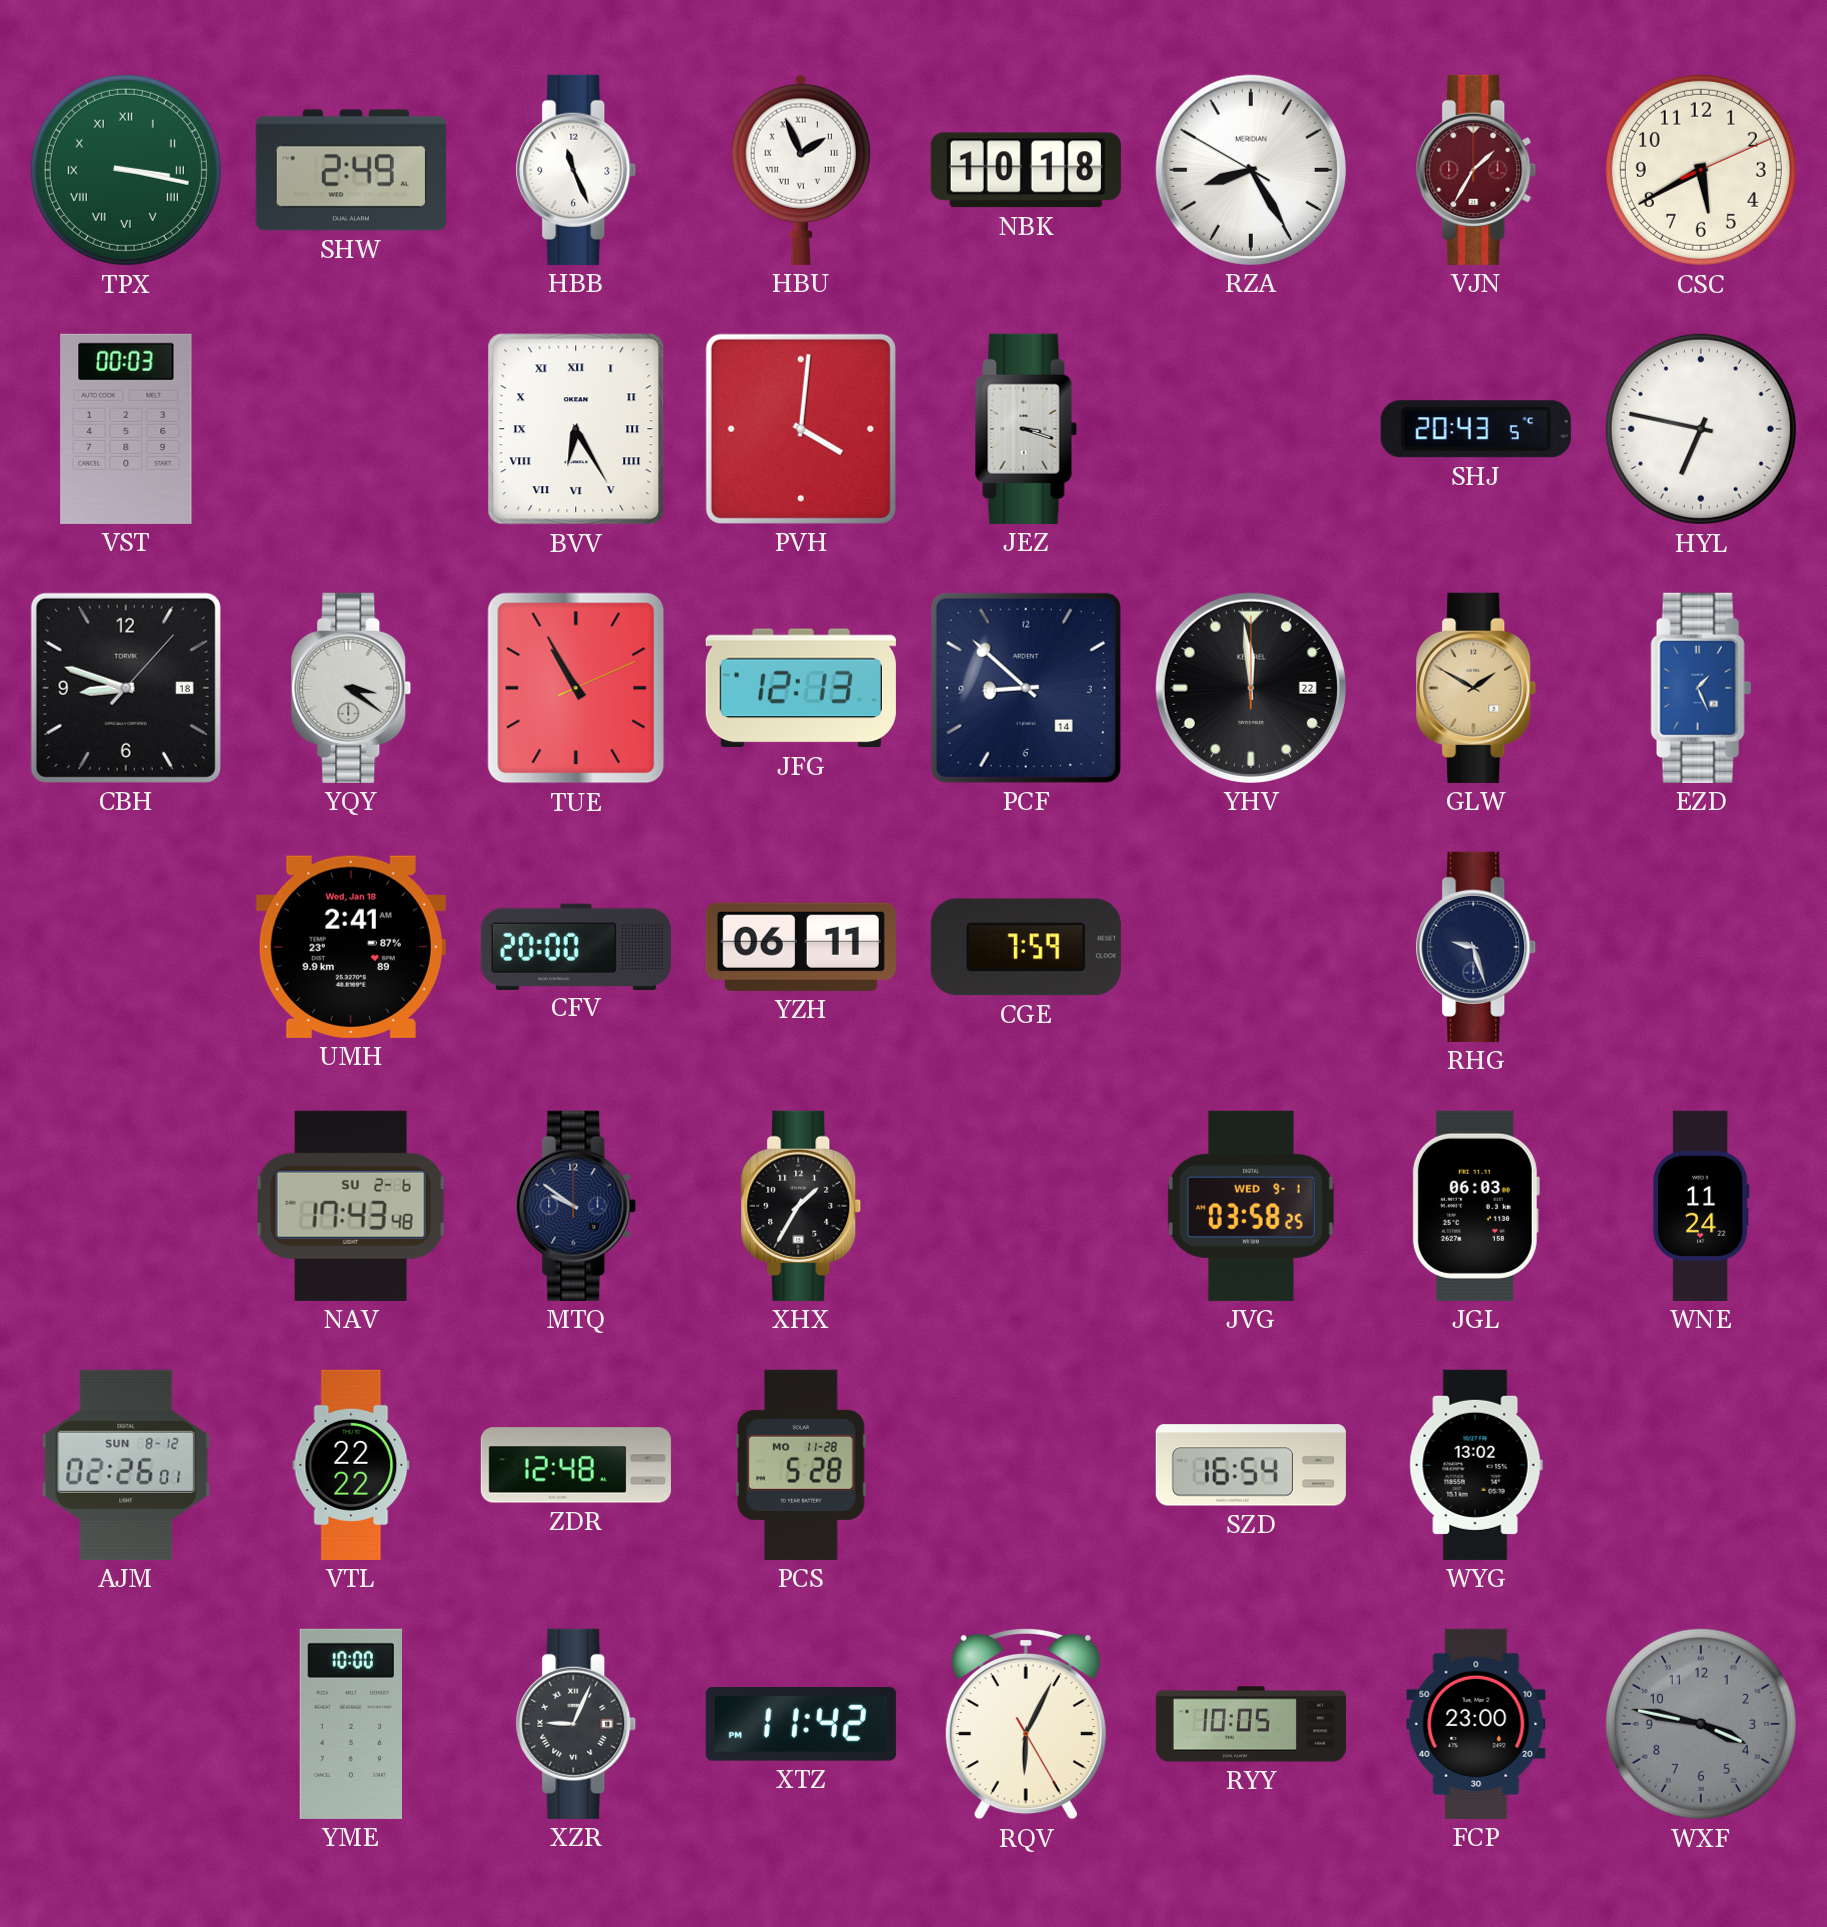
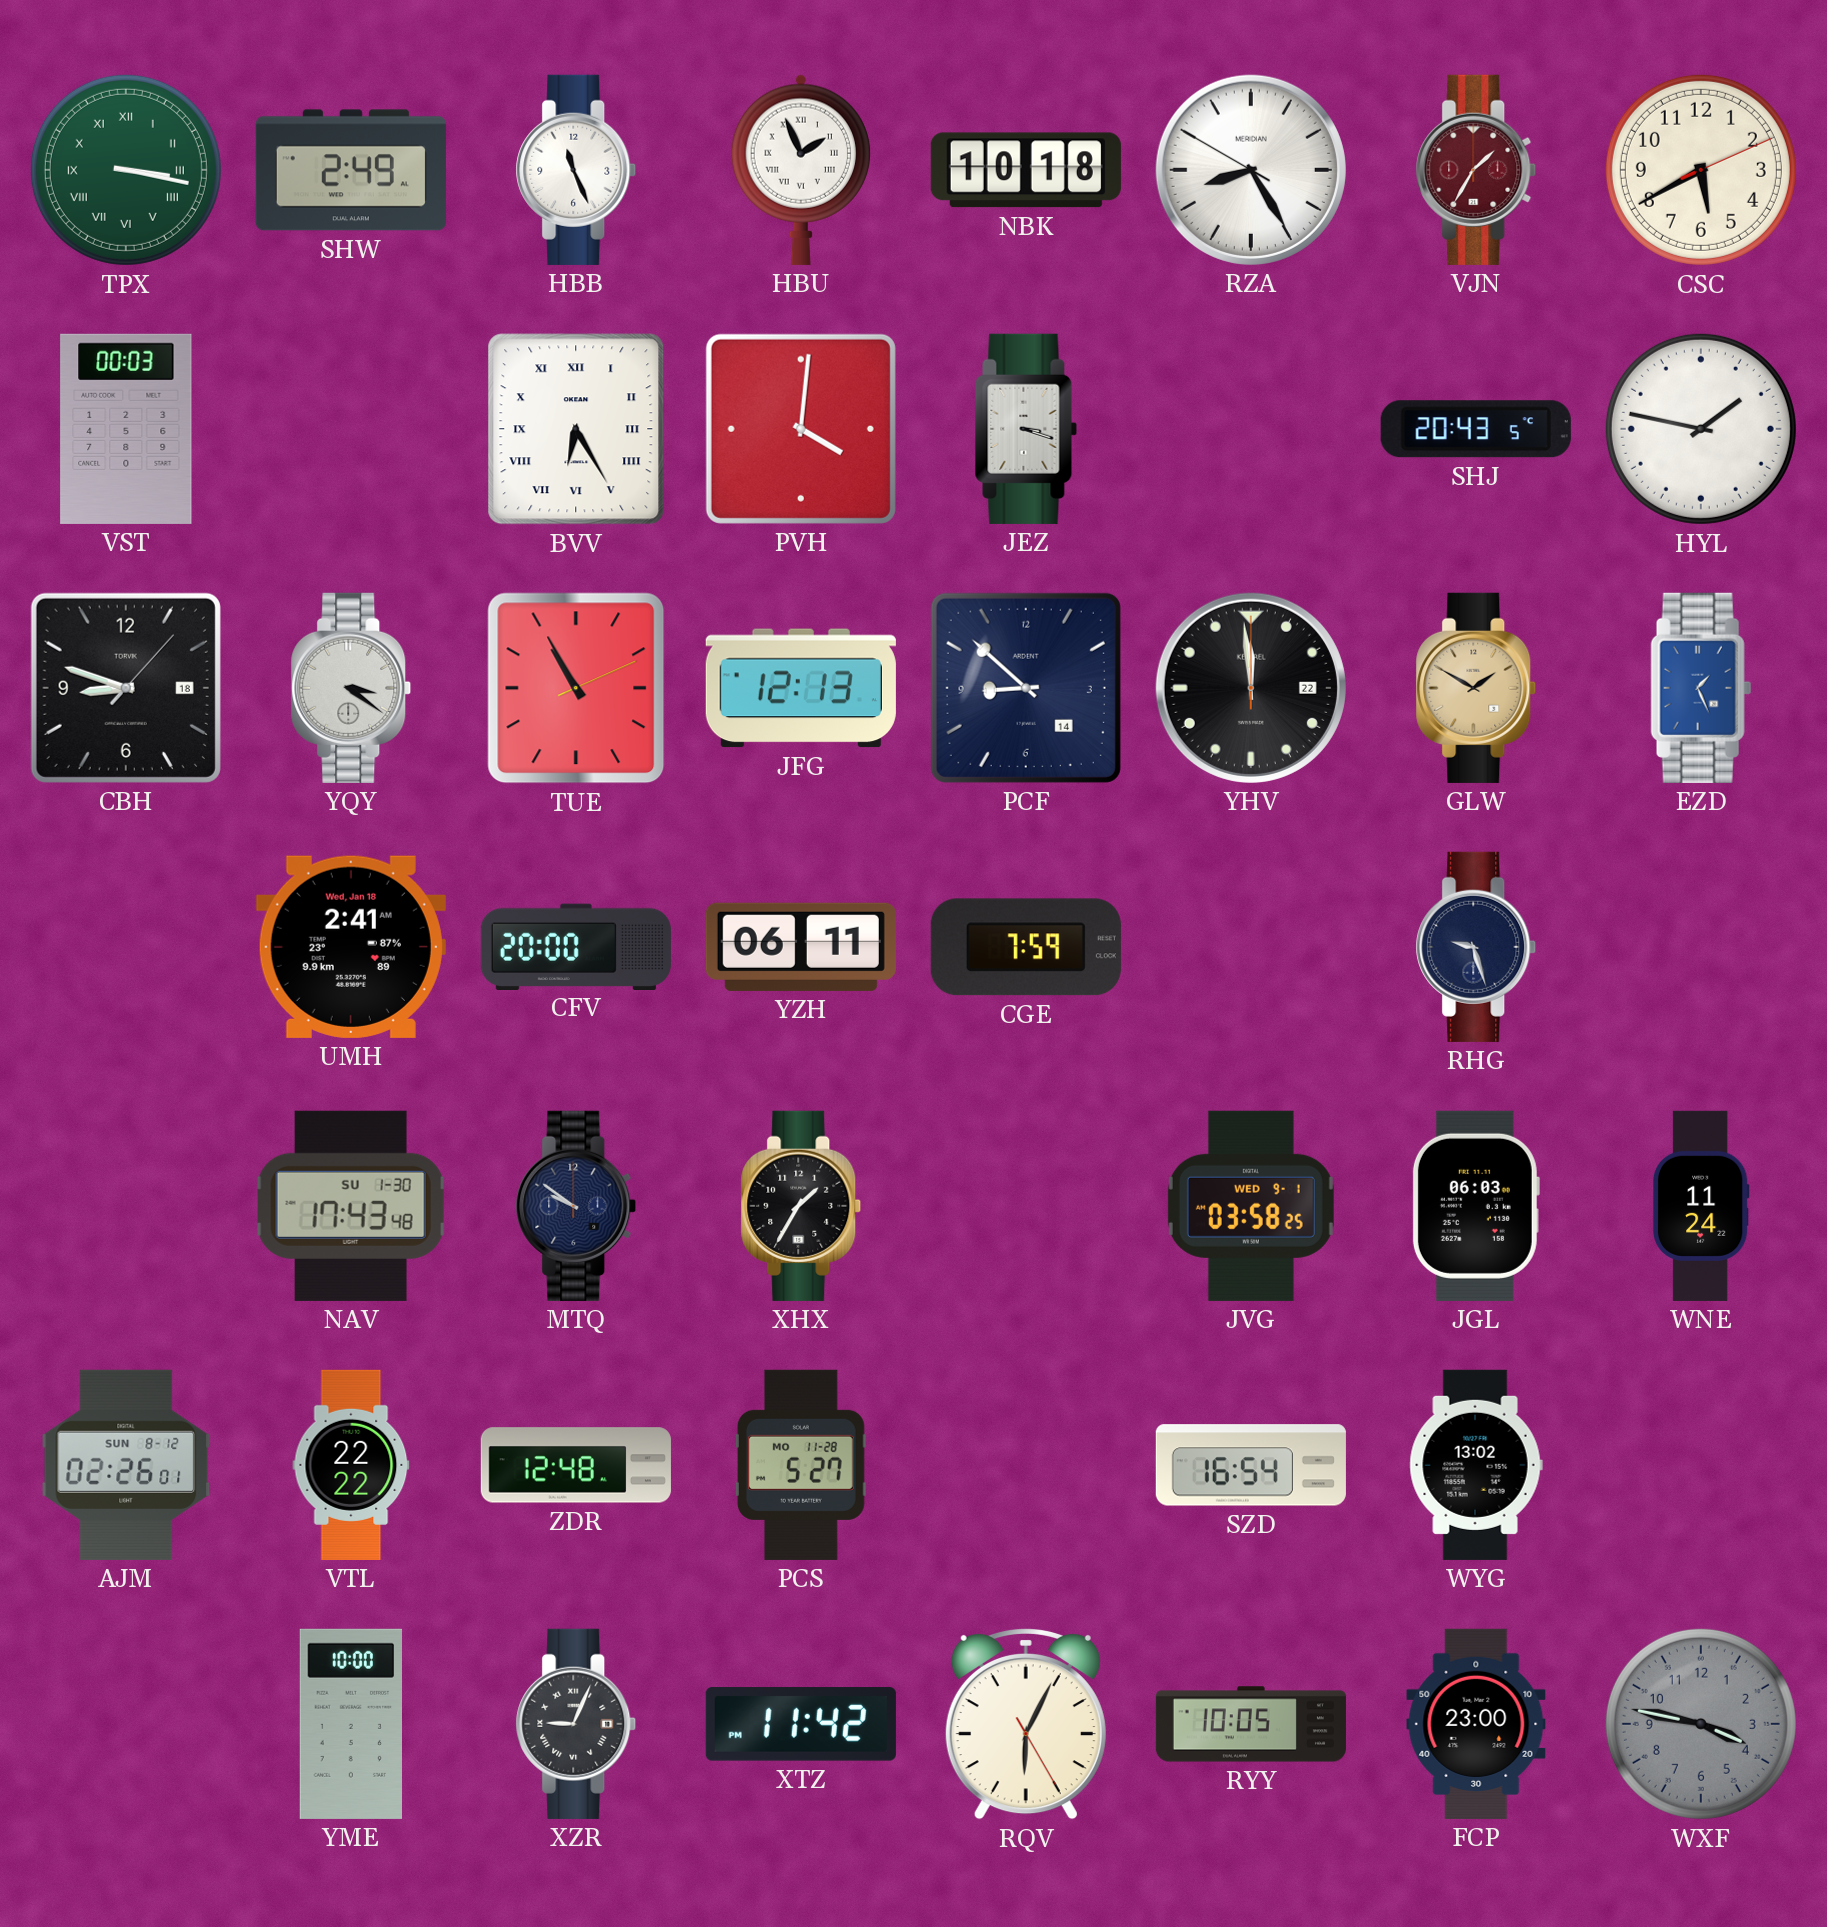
HYL: 6:47 -> 1:47
NAV date: SU 2-6 -> SU 1-30
PCS: 5:28 -> 5:27
